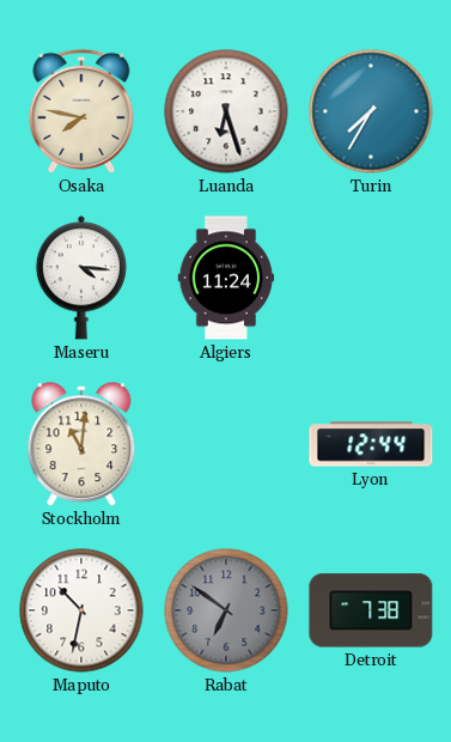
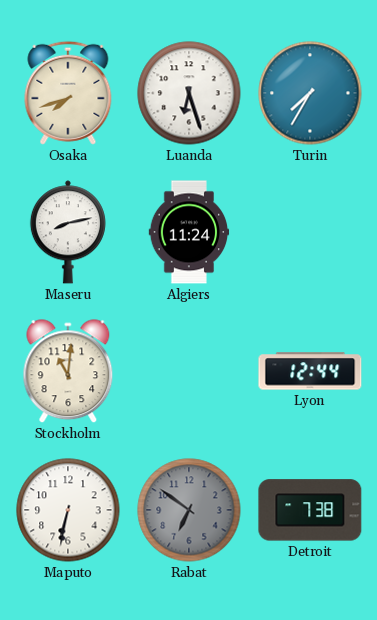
Osaka: 7:47 -> 7:42
Maseru: 4:16 -> 8:13
Maputo: 10:32 -> 6:32
